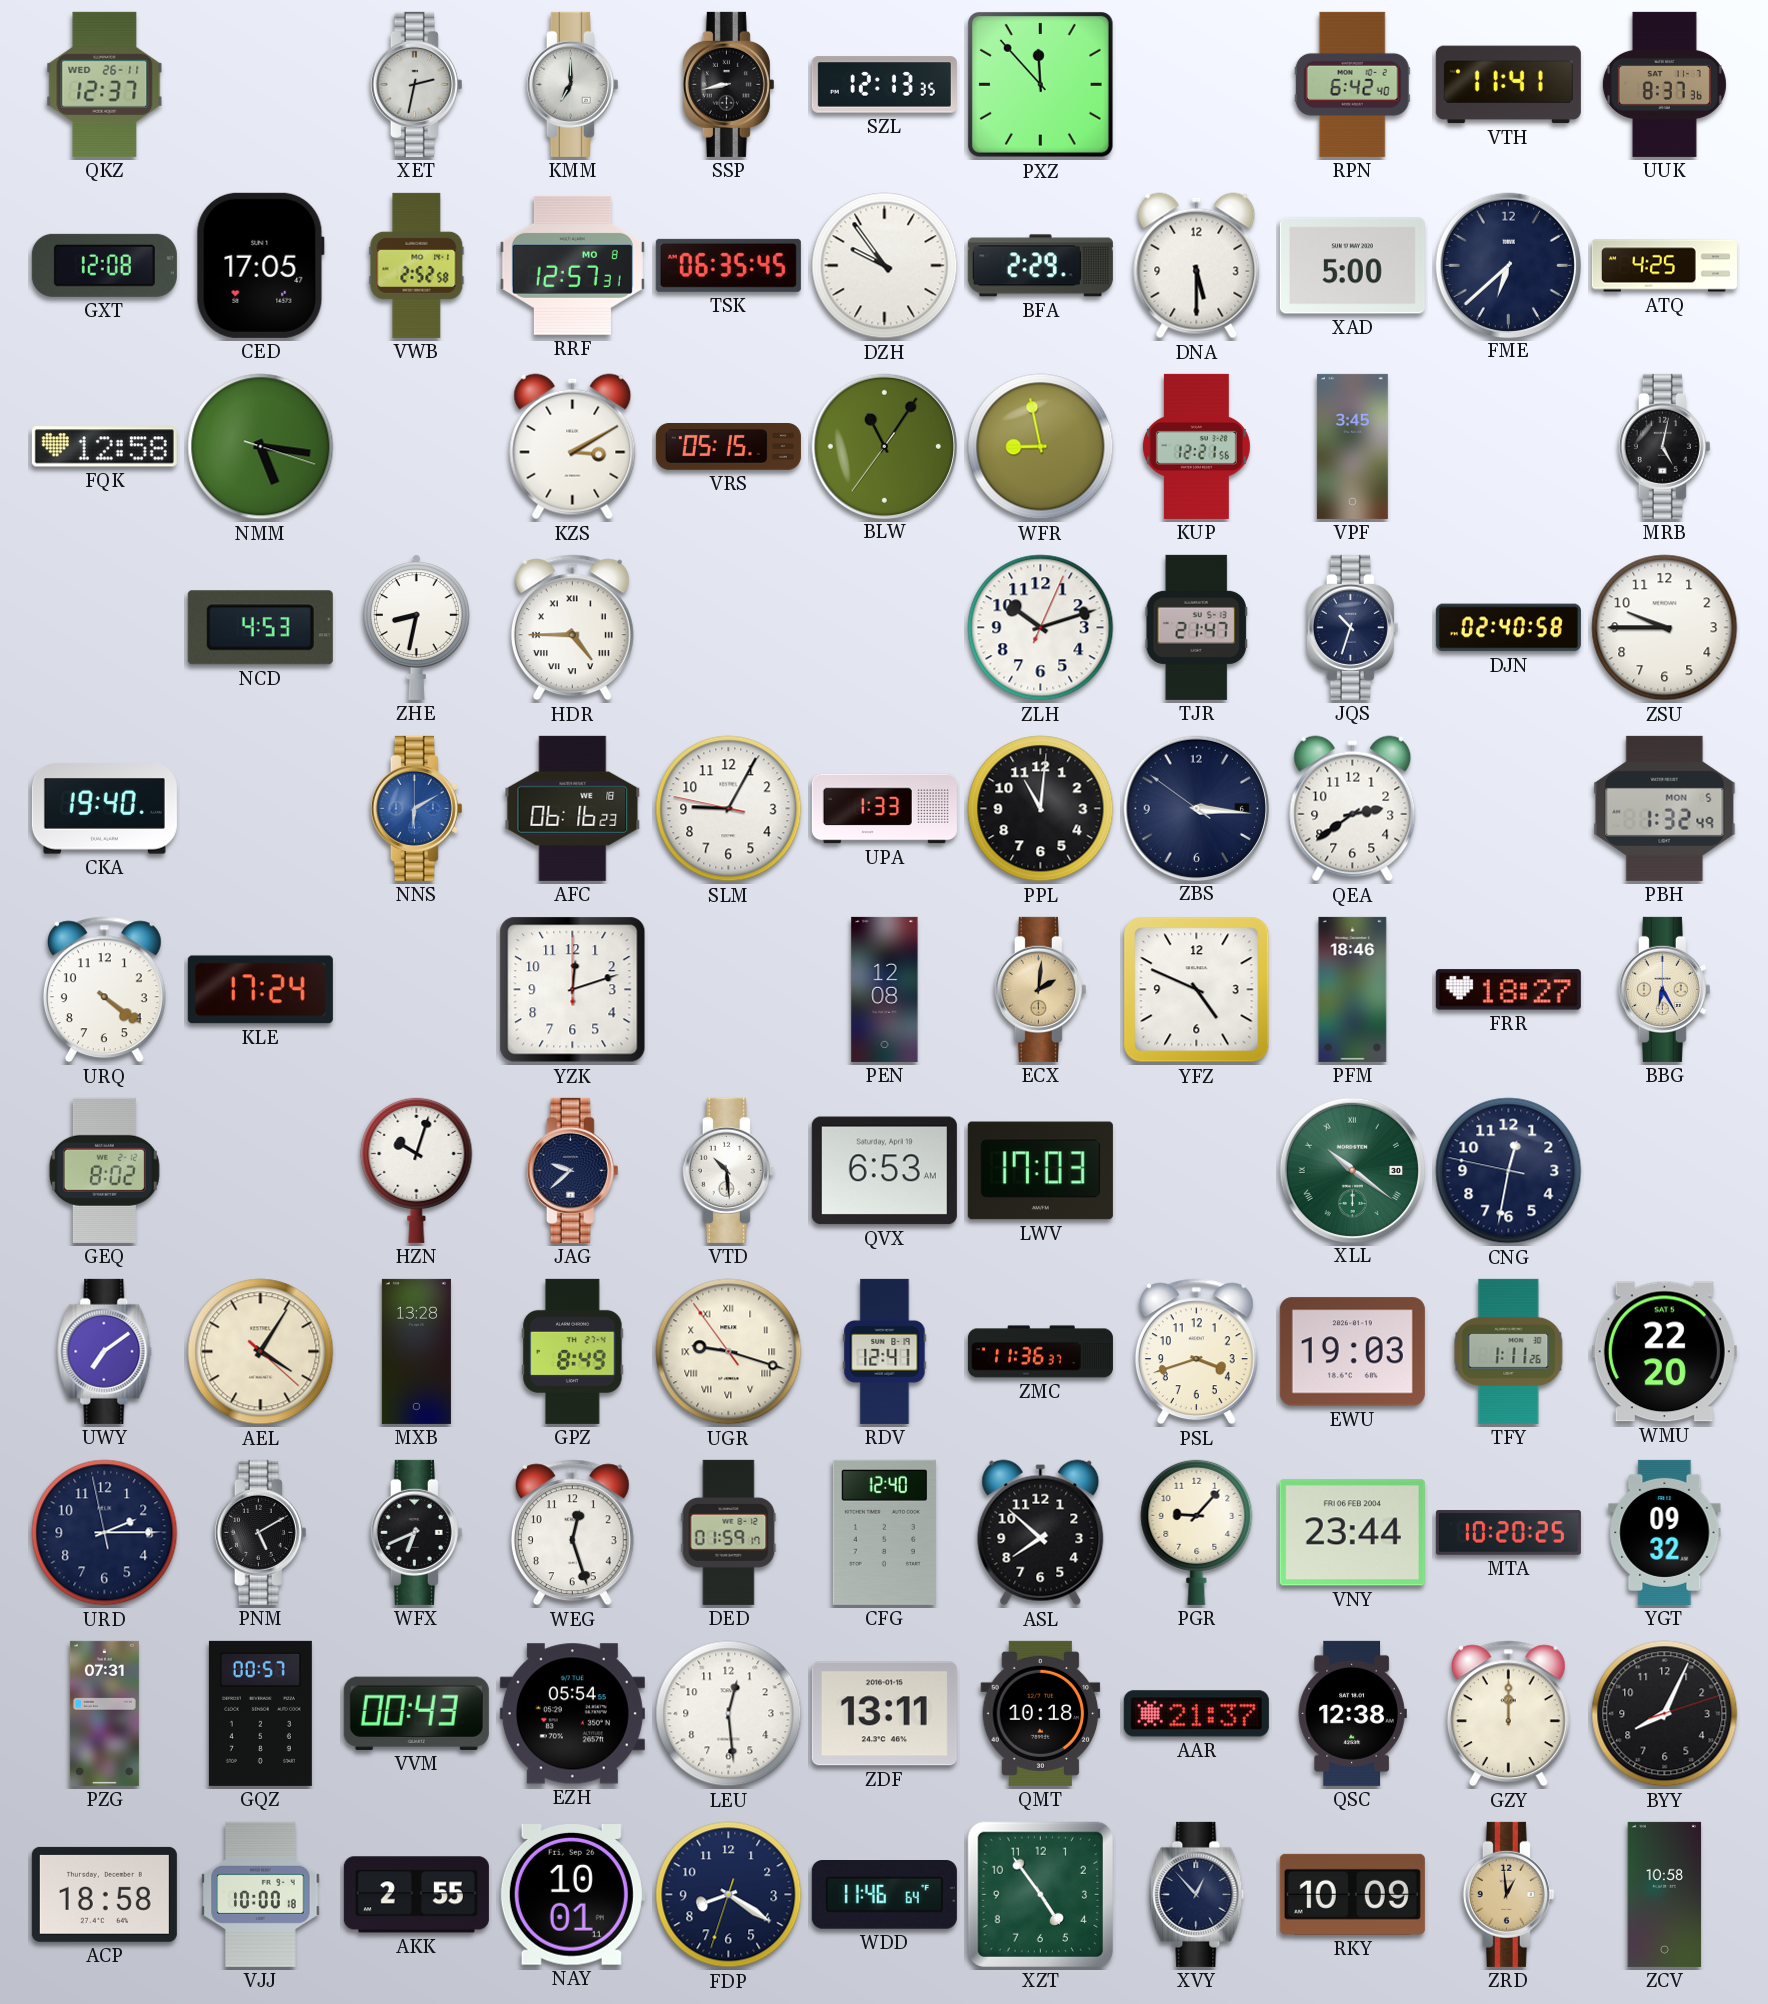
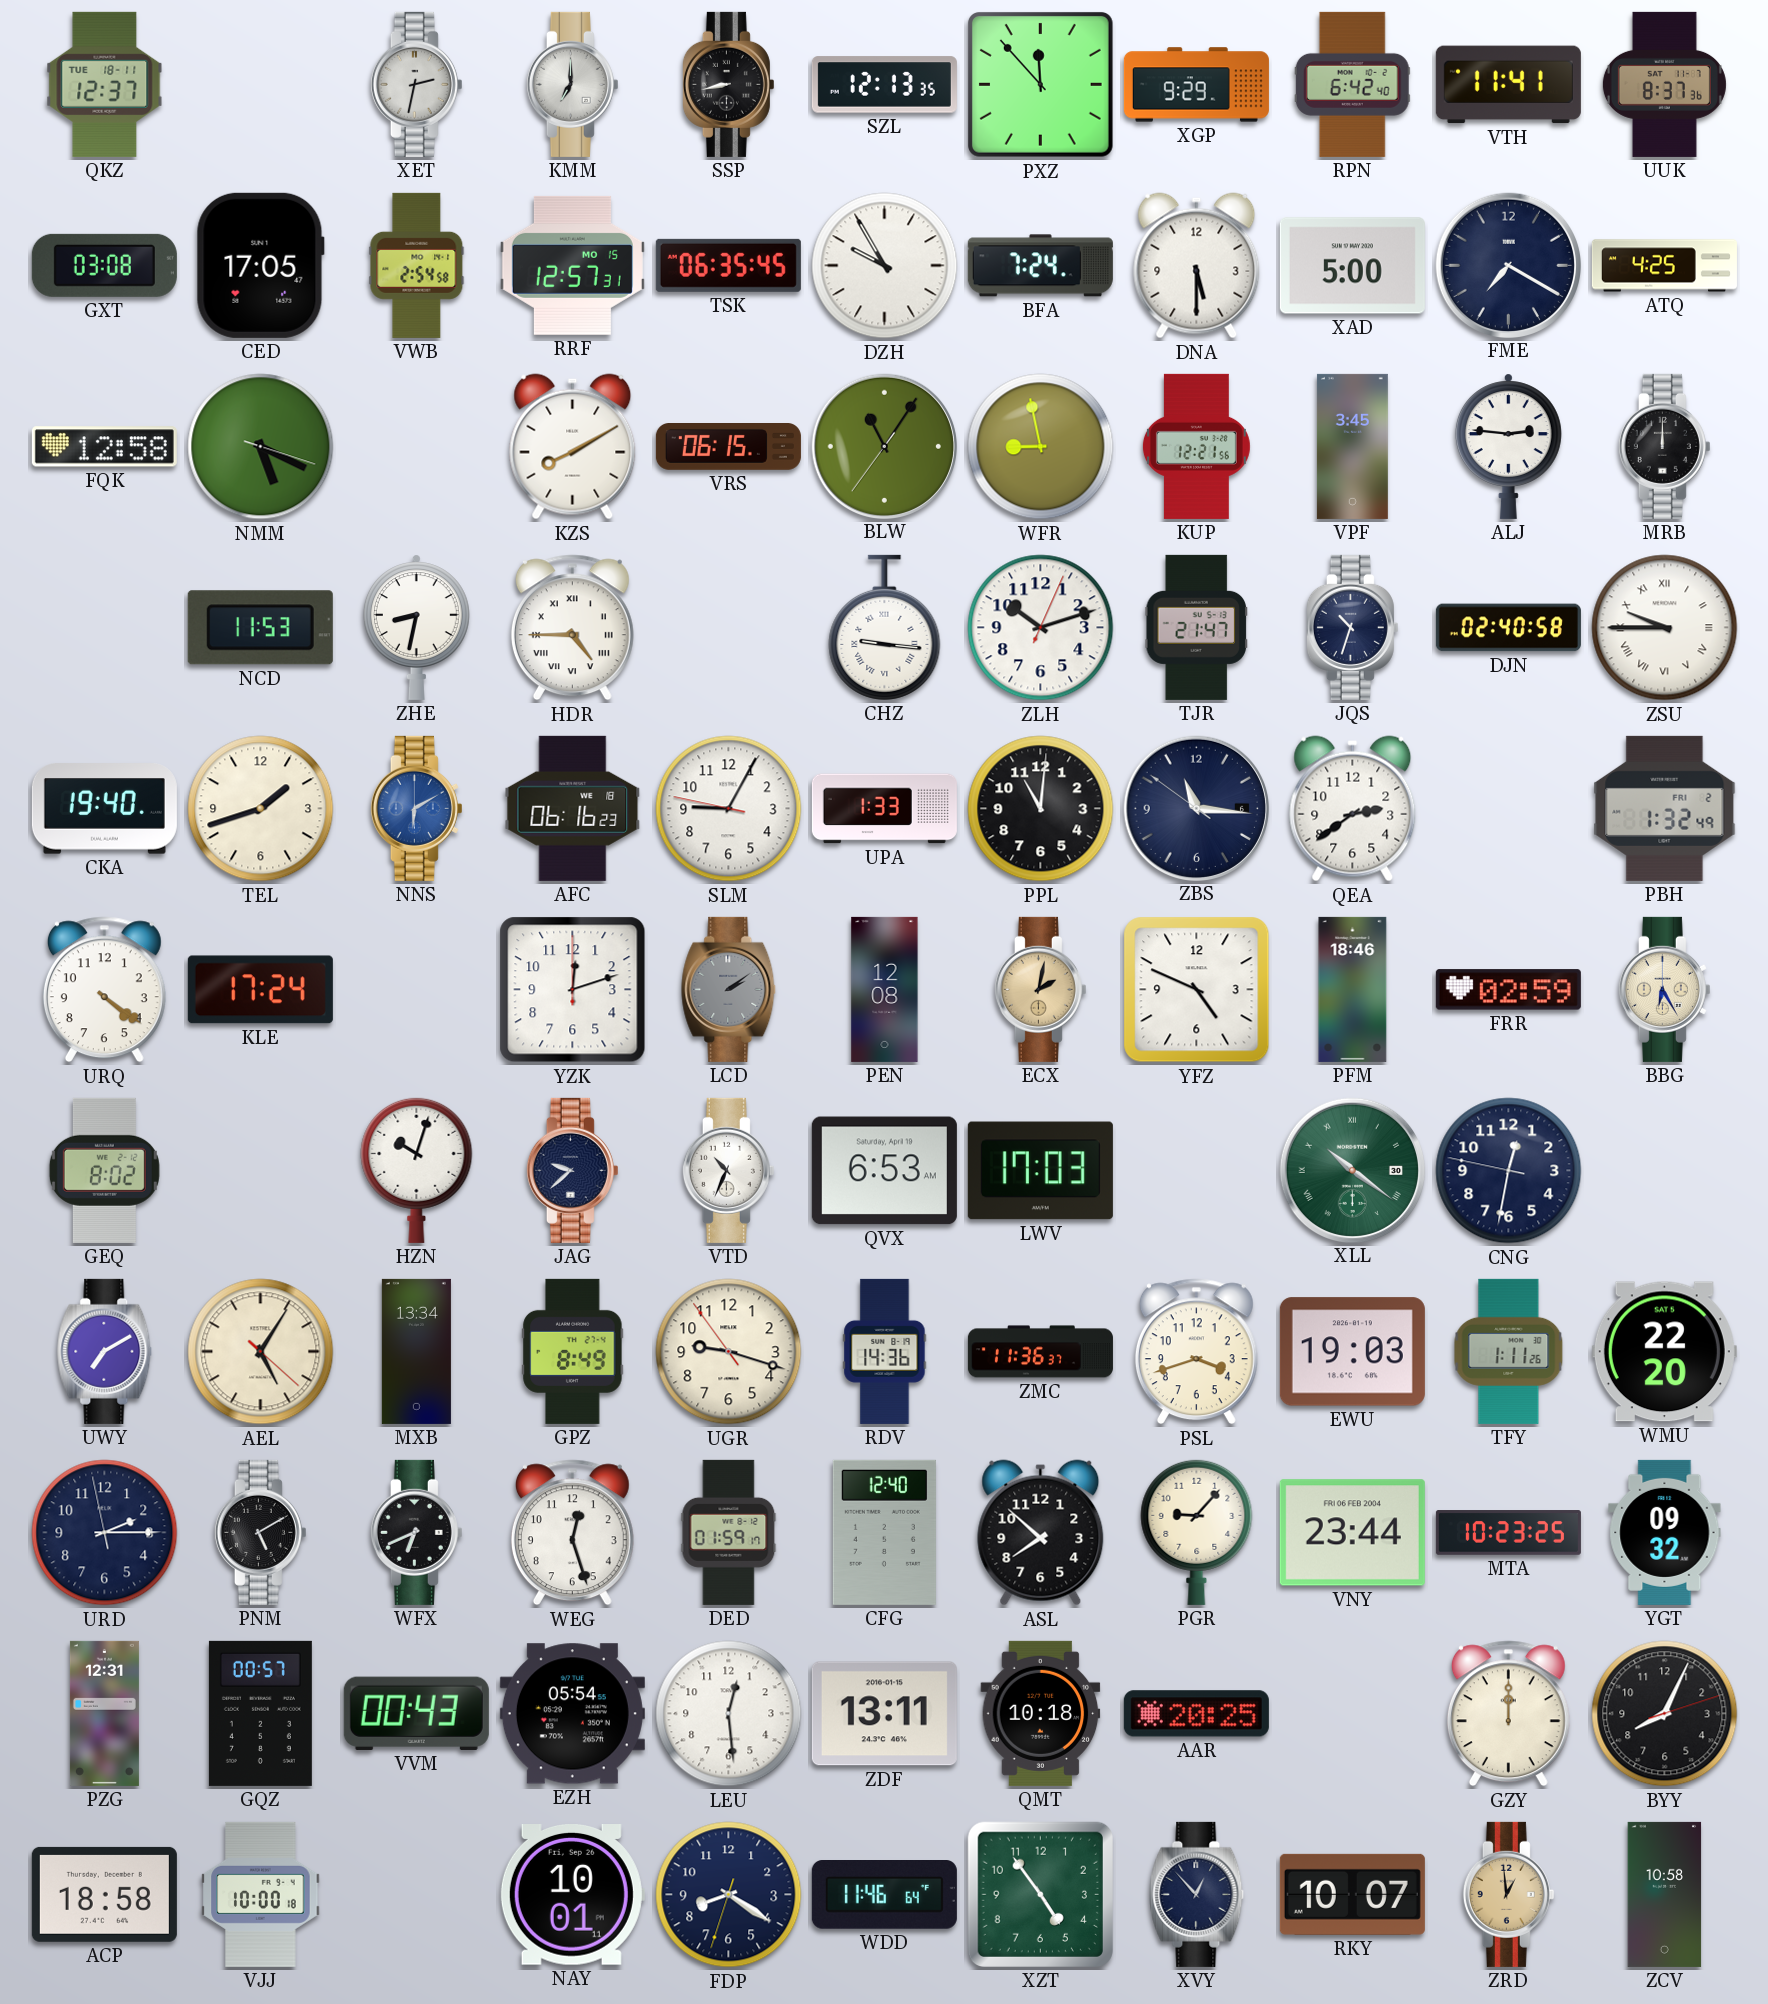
QKZ date: WED 26-11 -> TUE 18-11
XGP: none -> 9:29
GXT: 12:08 -> 03:08
VWB: 2:52 -> 2:54
RRF date: MO 8 -> MO 15
DZH: 9:54 -> 9:55
BFA: 2:29 -> 7:24
FME: 6:38 -> 7:20
NMM: 5:16 -> 5:19
KZS: 3:10 -> 8:10
VRS: 05:15 -> 06:15
ALJ: none -> 2:46
MRB: 5:02 -> 12:00
NCD: 4:53 -> 11:53
CHZ: none -> 9:16
ZSU numerals: Arabic -> Roman
TEL: none -> 1:42
ZBS: 3:15 -> 11:15
PBH date: MON 5 -> FRI 2
LCD: none -> 2:09
ECX: 2:01 -> 2:02
FRR: 18:27 -> 02:59
VTD: 10:29 -> 10:34
UWY: 7:09 -> 7:10
AEL: 4:05 -> 5:05
MXB: 13:28 -> 13:34
UGR numerals: Roman -> Arabic
RDV: 12:41 -> 14:36
MTA: 10:20 -> 10:23
PZG: 07:31 -> 12:31
AAR: 21:37 -> 20:25
QSC: 12:38 -> none
AKK: 2:55 -> none
RKY: 10:09 -> 10:07
